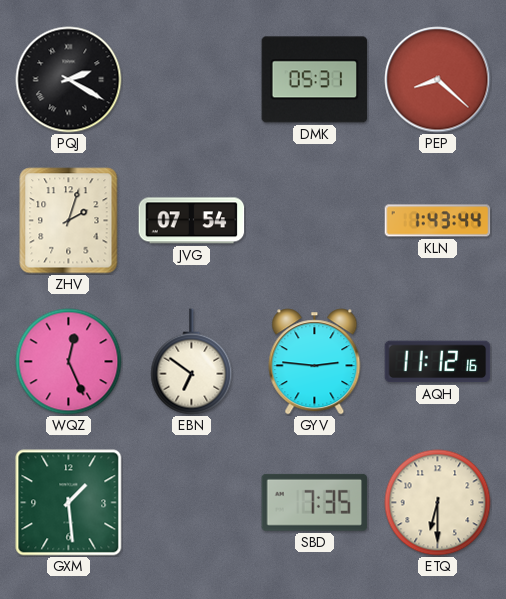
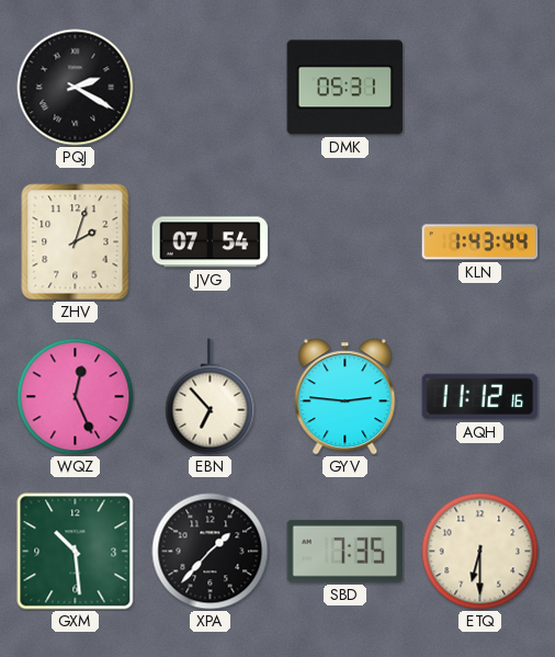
PEP: 8:22 -> none
EBN: 6:51 -> 6:53
GXM: 1:29 -> 10:29
XPA: none -> 1:37
